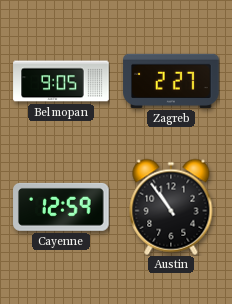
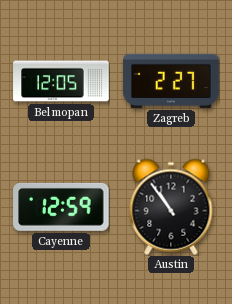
Belmopan: 9:05 -> 12:05
